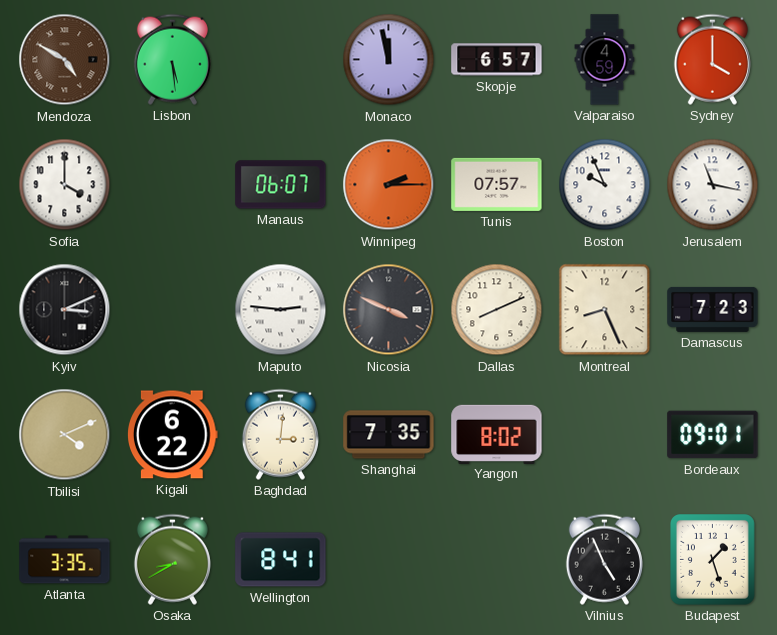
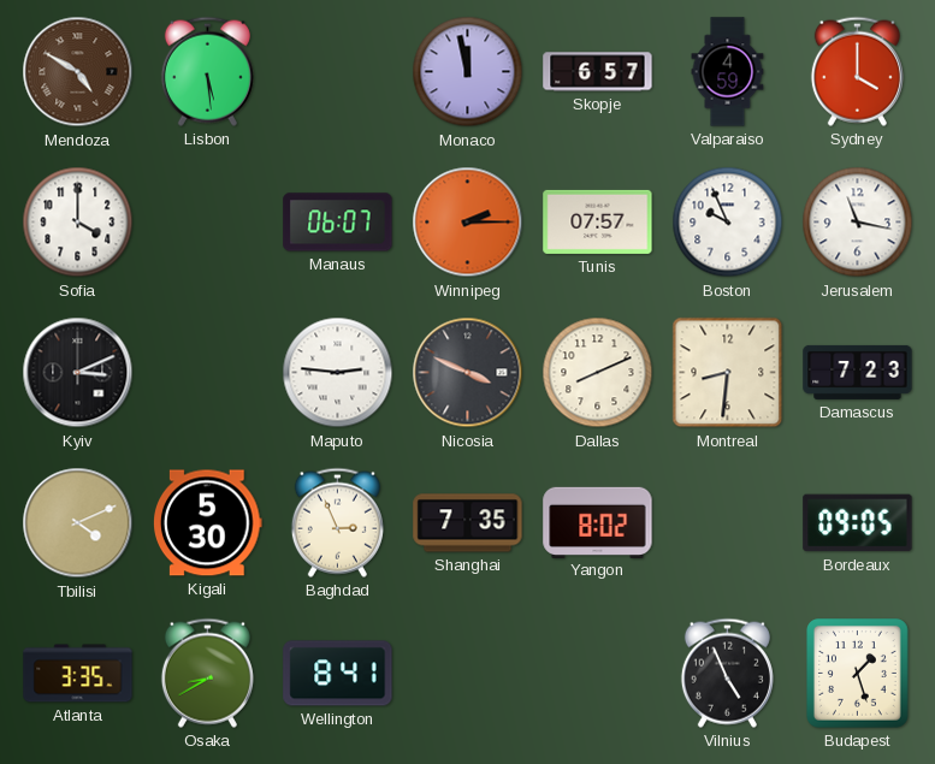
Montreal: 8:26 -> 8:31
Kigali: 6:22 -> 5:30
Baghdad: 3:01 -> 2:56
Bordeaux: 09:01 -> 09:05
